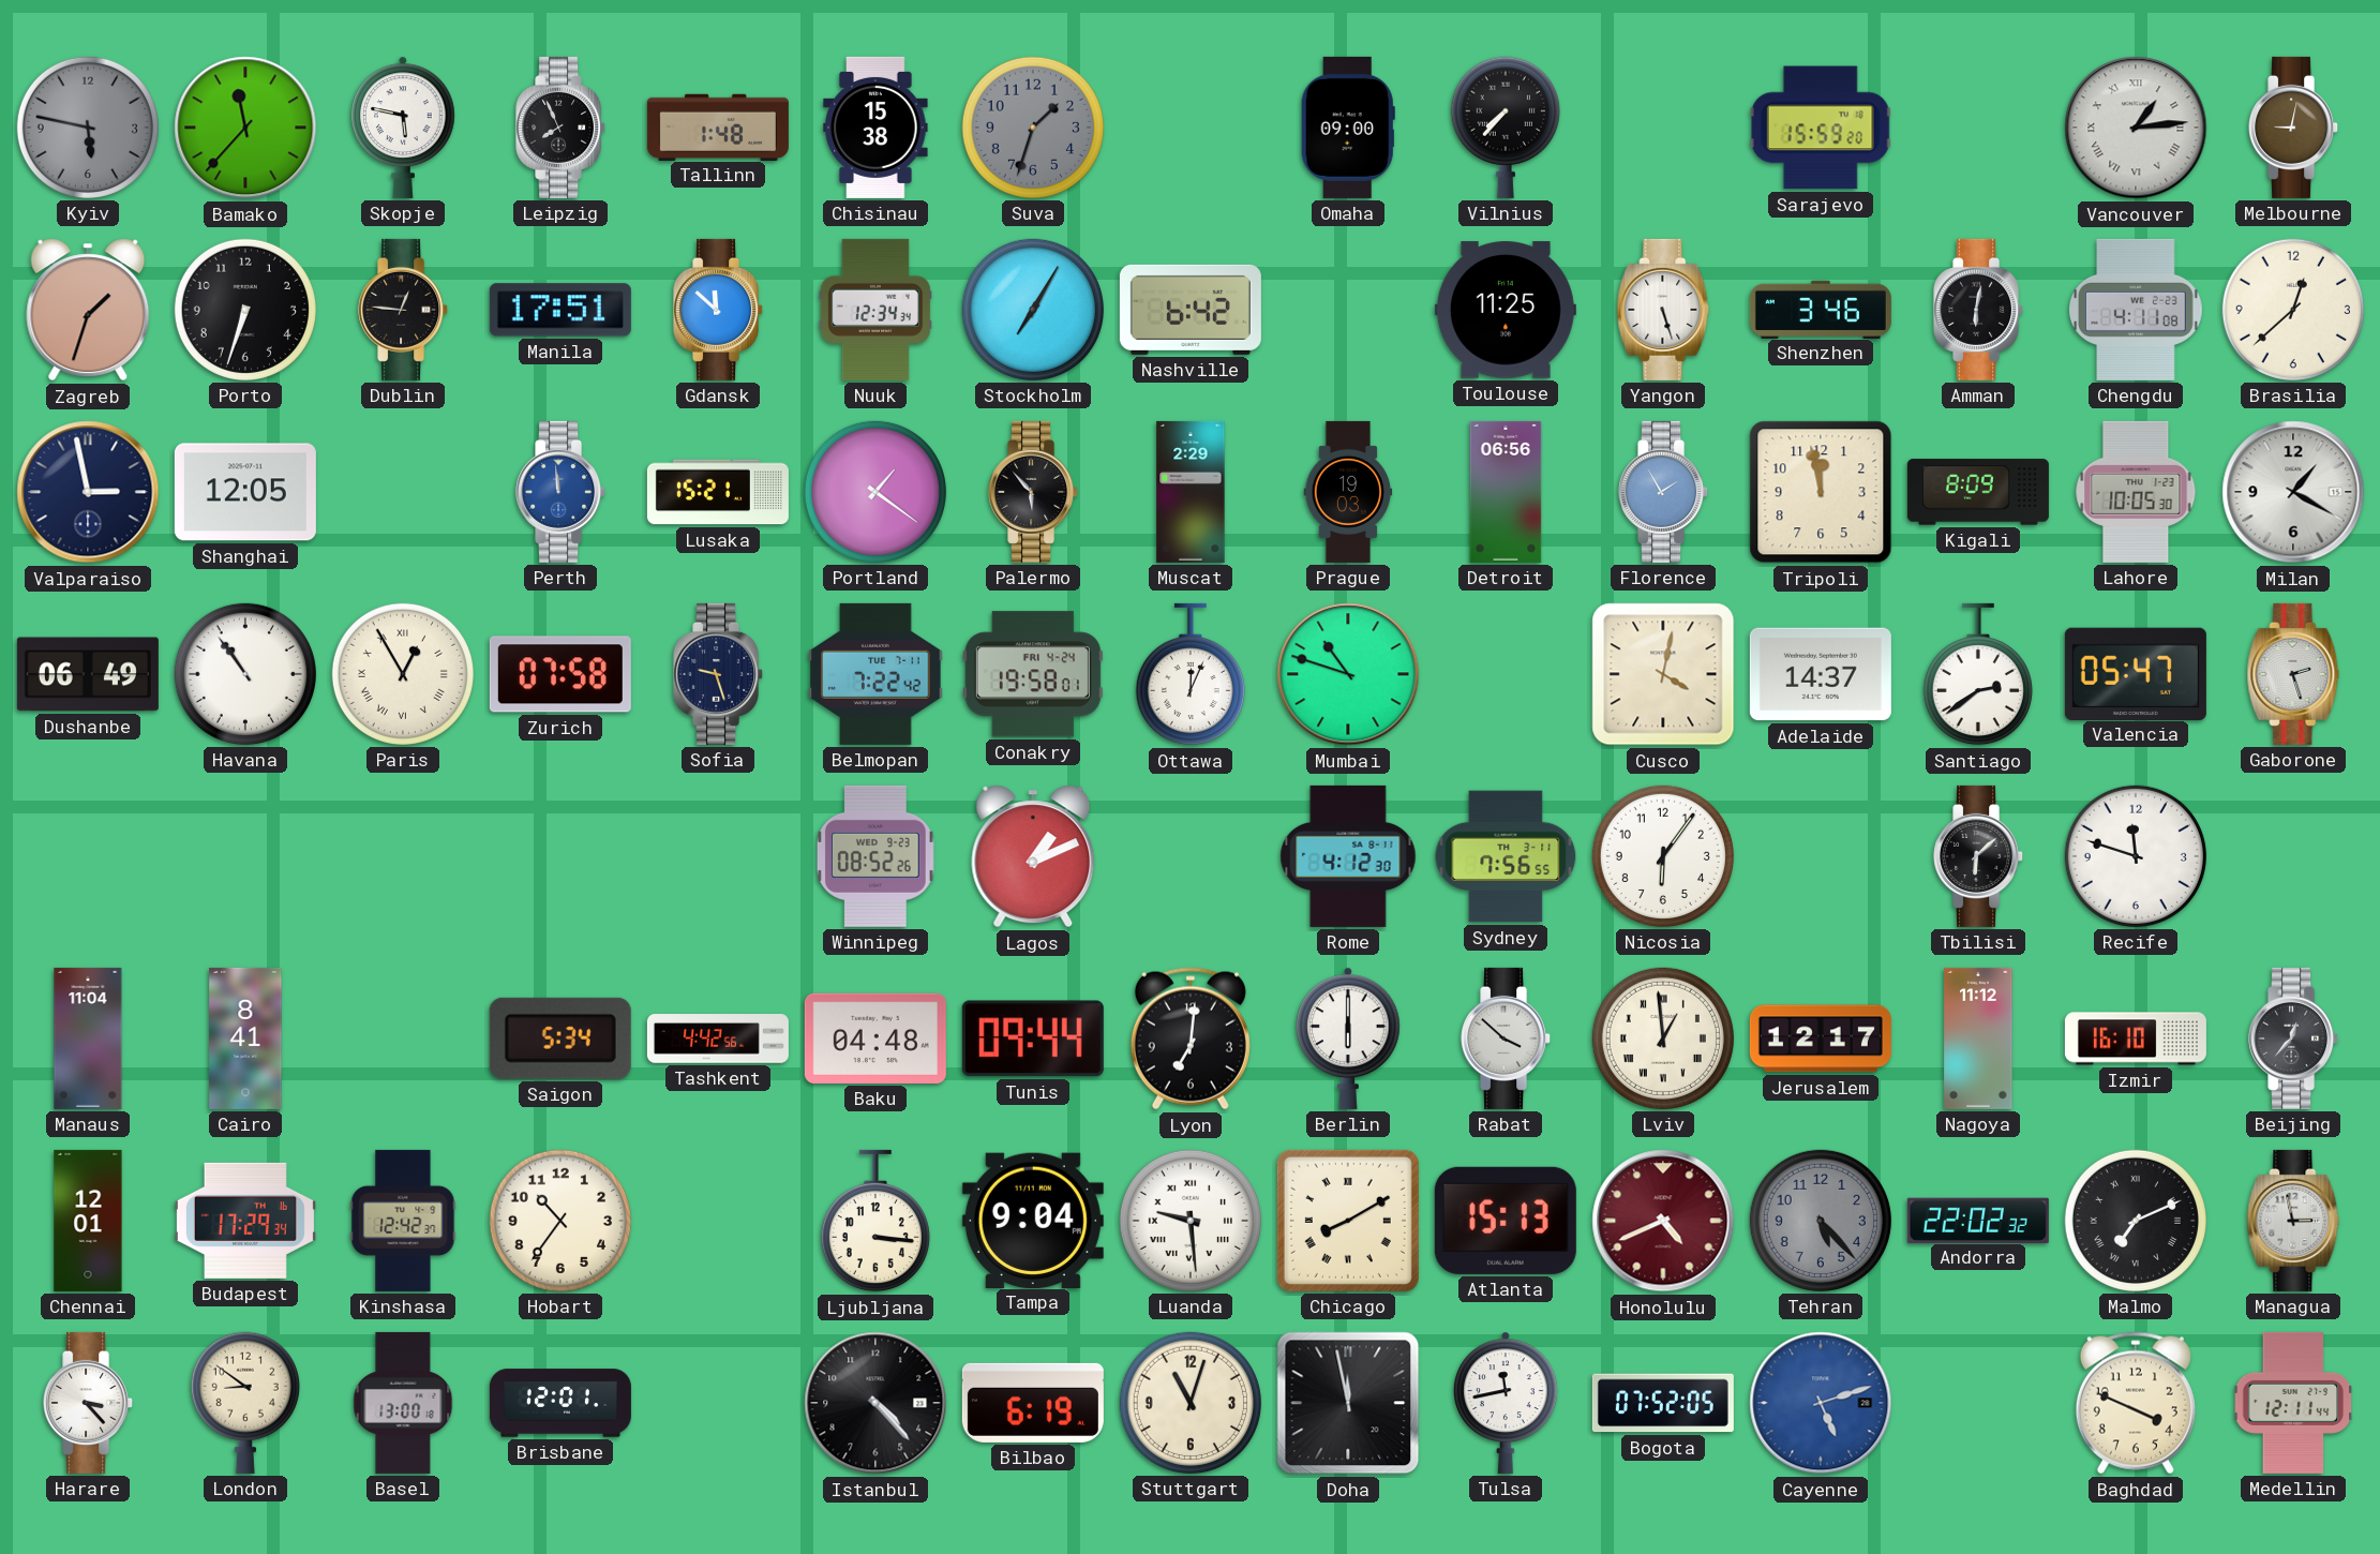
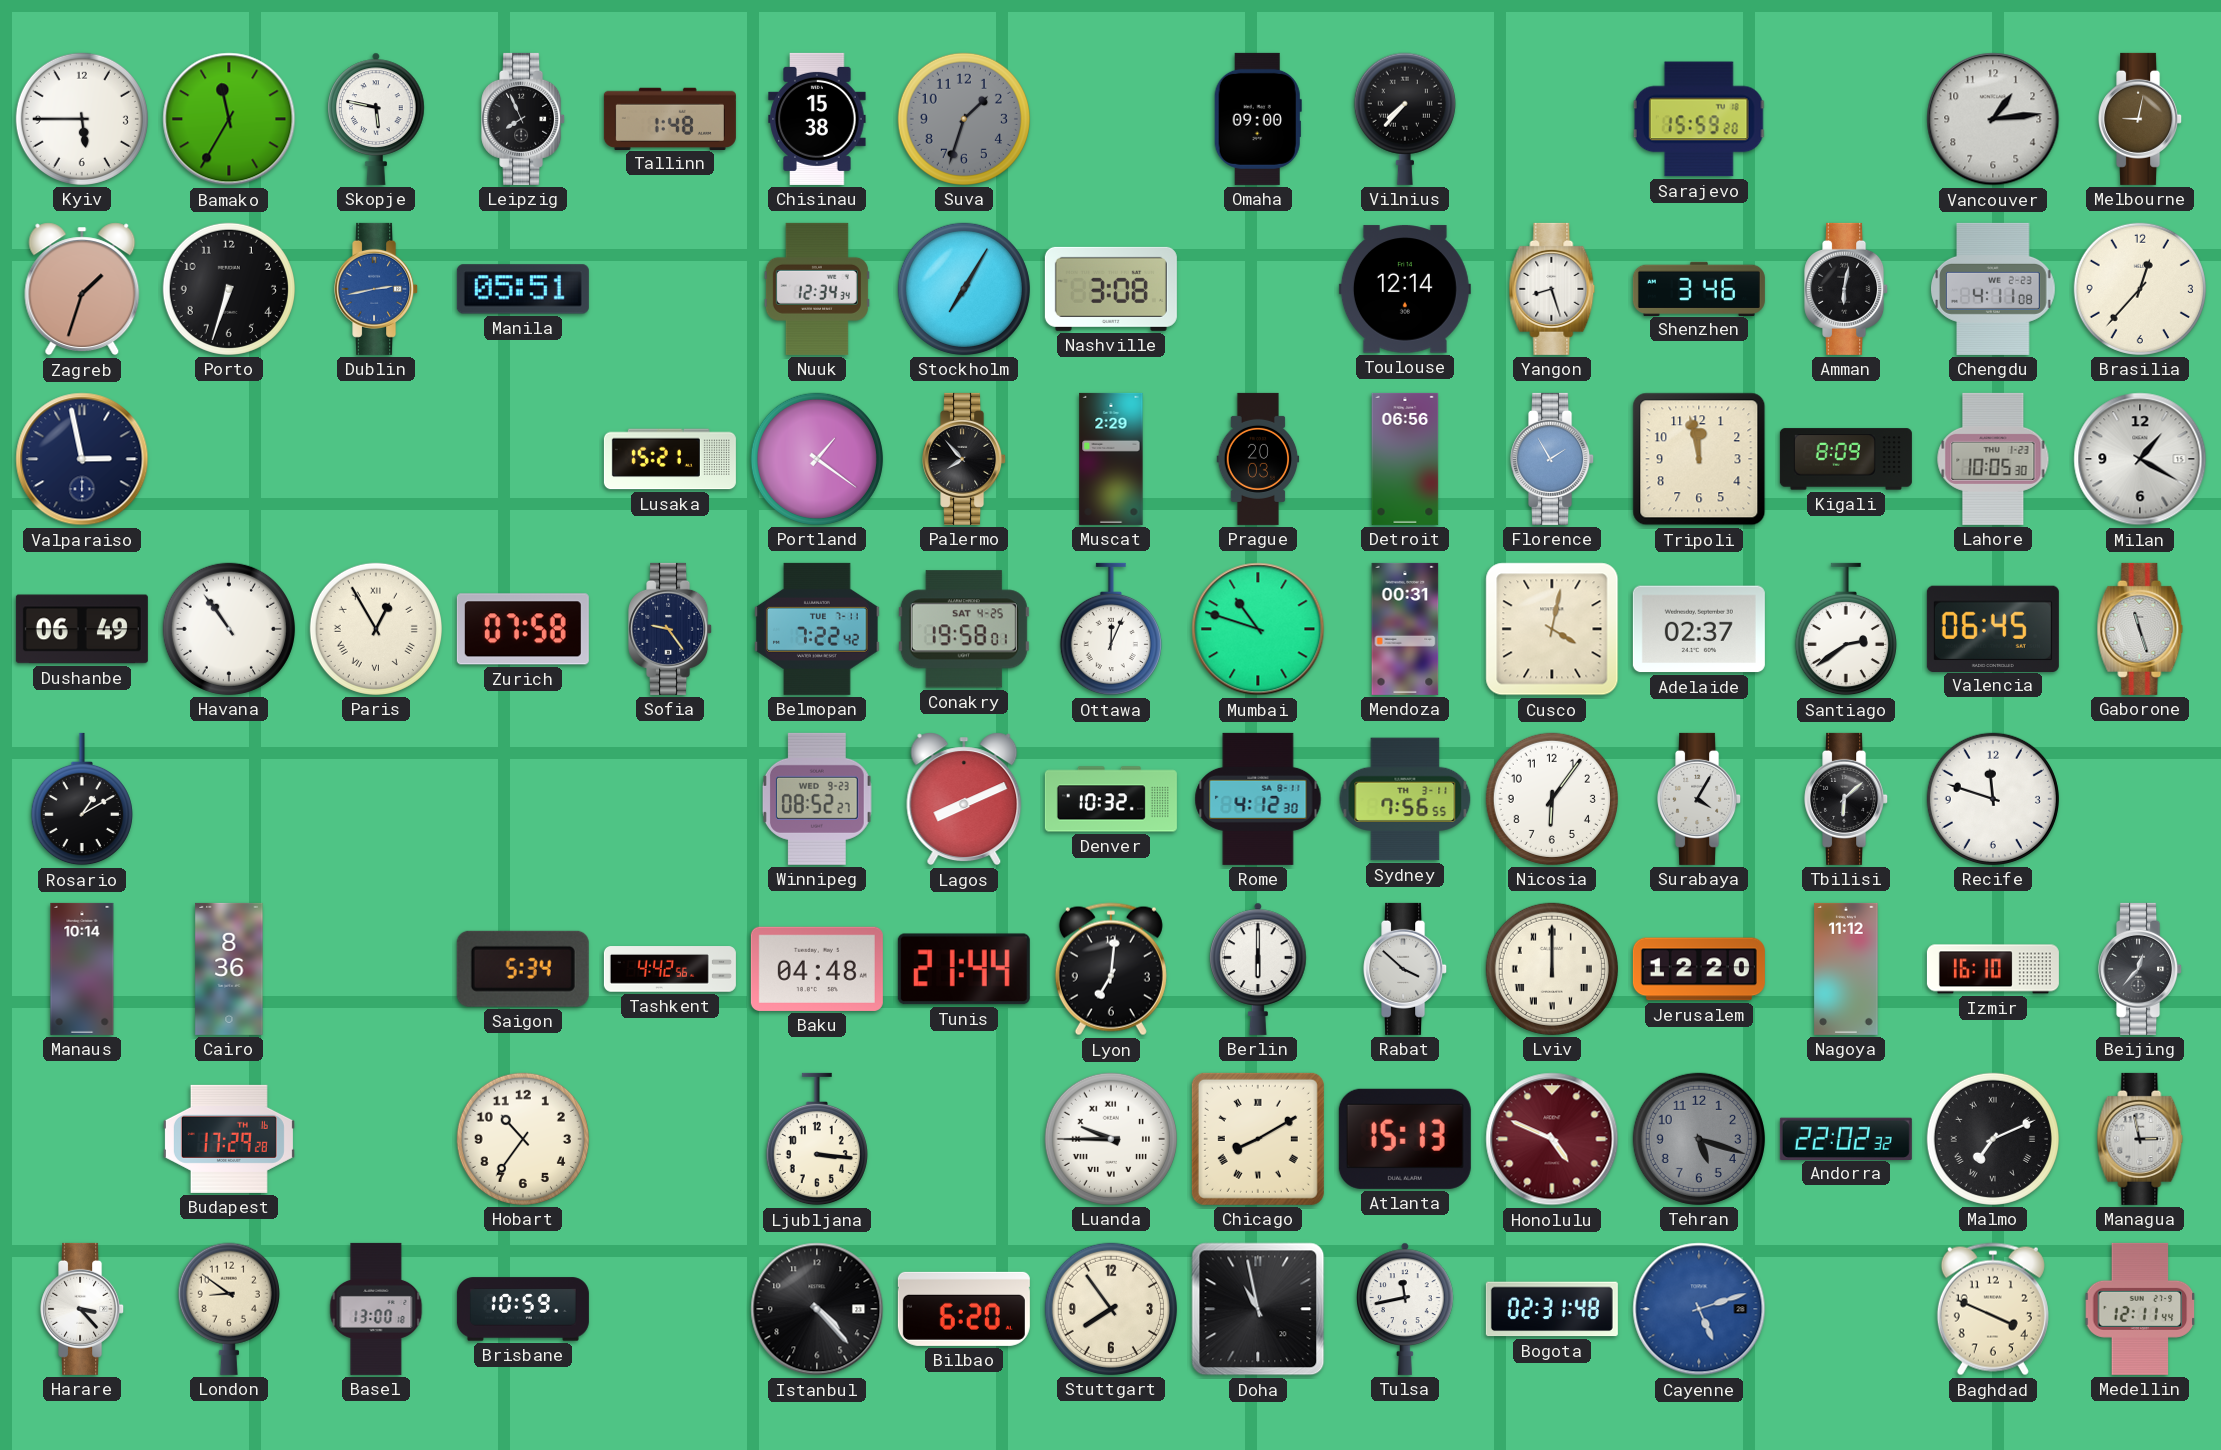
Kyiv: 5:47 -> 5:45
Kyiv dial: grey -> white
Bamako: 11:37 -> 11:35
Vancouver numerals: Roman -> Arabic
Dublin: 12:46 -> 2:43
Dublin dial: black -> blue
Manila: 17:51 -> 05:51
Gdansk: 11:52 -> none
Nashville: 6:42 -> 3:08
Toulouse: 11:25 -> 12:14
Yangon: 5:27 -> 8:27
Brasilia: 12:38 -> 12:37
Shanghai: 12:05 -> none
Perth: 11:59 -> none
Palermo: 5:53 -> 7:53
Prague: 19:03 -> 20:03
Sofia: 9:27 -> 9:24
Conakry date: FRI 4-24 -> SAT 4-25
Mendoza: none -> 00:31
Adelaide: 14:37 -> 02:37
Valencia: 05:47 -> 06:45
Gaborone: 2:27 -> 11:27
Rosario: none -> 1:10
Winnipeg: 08:52:26 -> 08:52:27
Lagos: 1:11 -> 8:11
Denver: none -> 10:32
Surabaya: none -> 4:05
Manaus: 11:04 -> 10:14
Cairo: 8:41 -> 8:36
Tunis: 09:44 -> 21:44
Lviv: 12:59 -> 12:00
Jerusalem: 12:17 -> 12:20
Chennai: 12:01 -> none
Budapest: 17:29:34 -> 17:29:28
Kinshasa: 12:42 -> none
Tampa: 9:04 -> none
Luanda: 9:29 -> 9:45
Honolulu: 4:41 -> 4:49
Tehran: 5:23 -> 5:18
Brisbane: 12:01 -> 10:59
Bilbao: 6:19 -> 6:20
Stuttgart: 11:03 -> 7:54
Doha: 11:58 -> 10:58
Bogota: 07:52 -> 02:31
